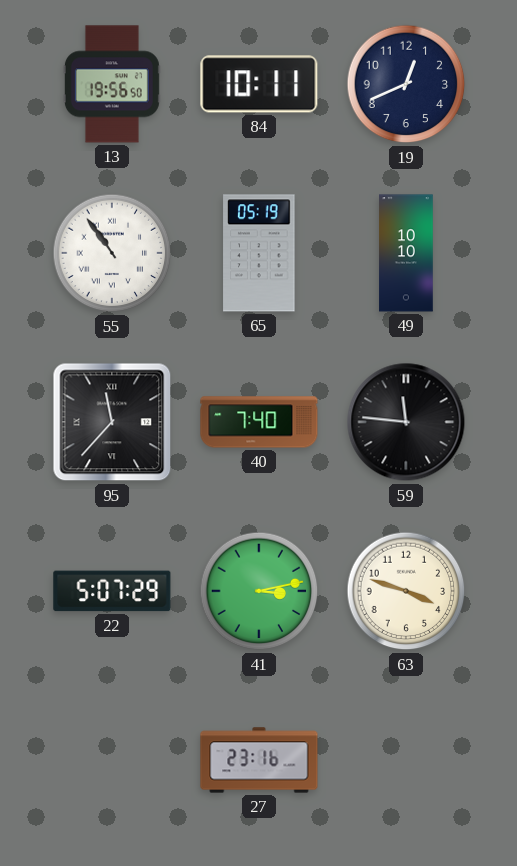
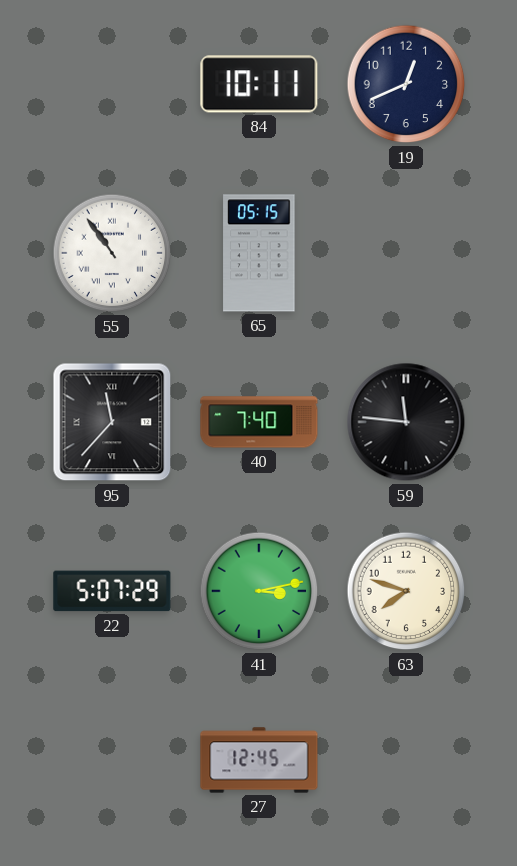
13: 19:56 -> none
65: 05:19 -> 05:15
49: 10:10 -> none
63: 3:48 -> 7:48
27: 23:16 -> 12:45
